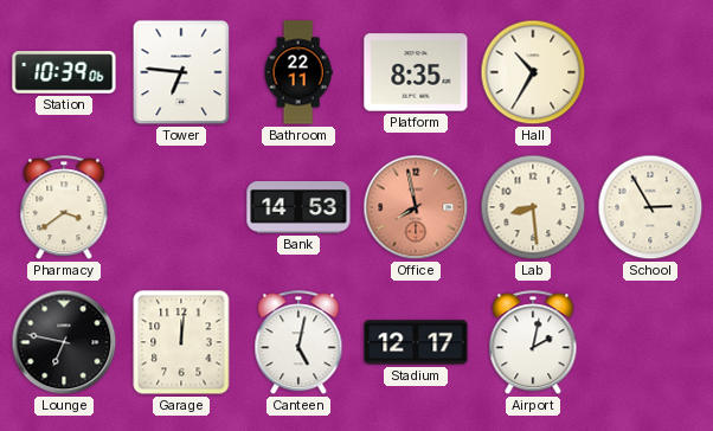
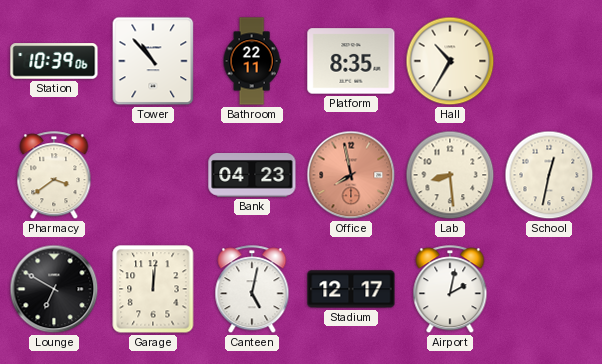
Tower: 6:46 -> 10:53
Bank: 14:53 -> 04:23
School: 2:55 -> 12:32
Lounge: 6:47 -> 6:50
